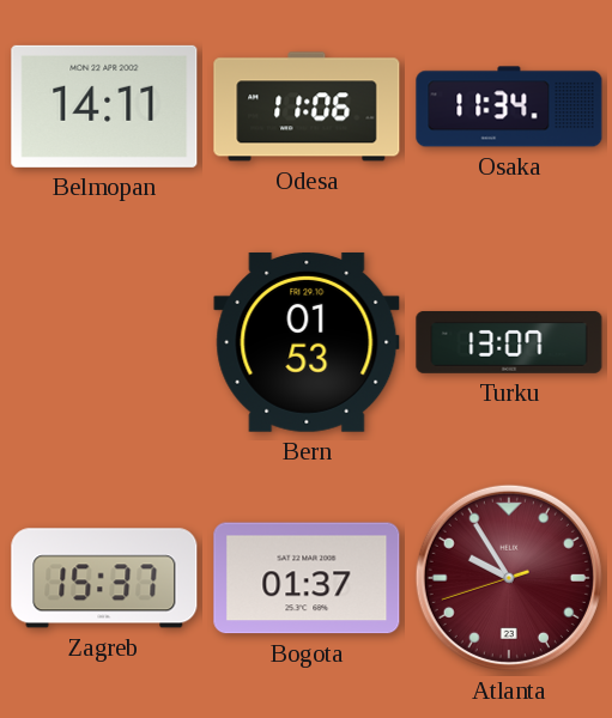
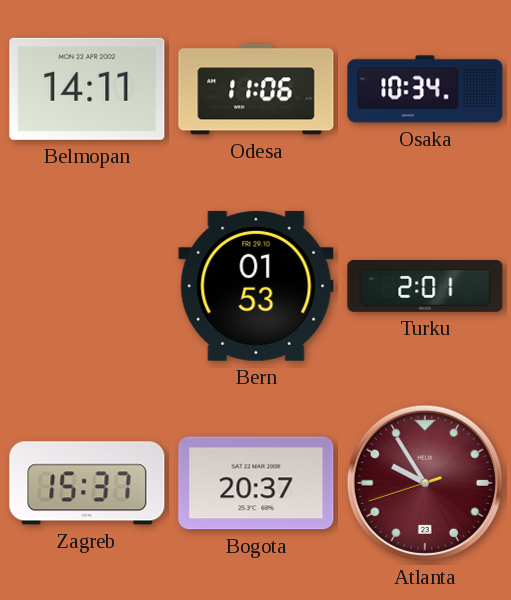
Osaka: 11:34 -> 10:34
Turku: 13:07 -> 2:01
Bogota: 01:37 -> 20:37
